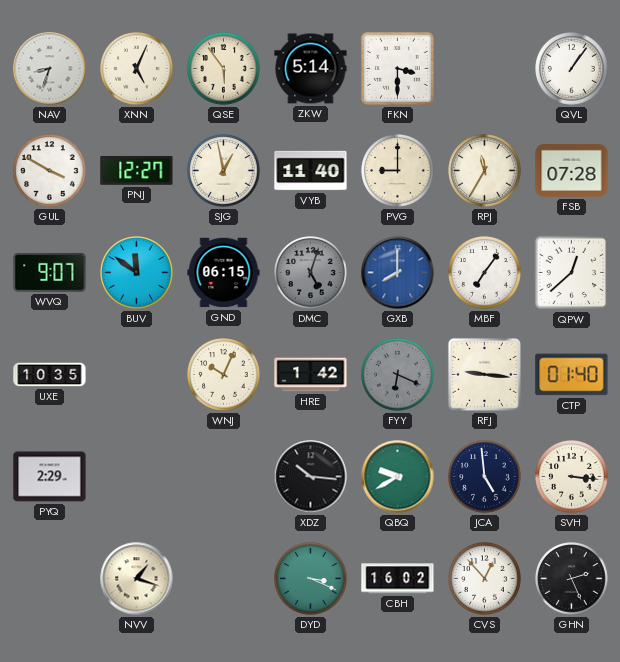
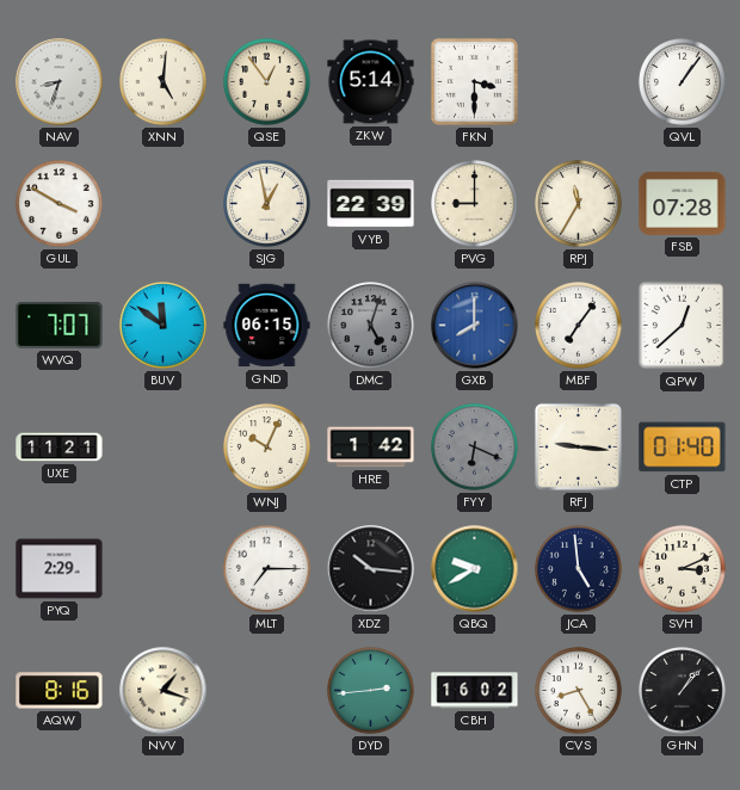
XNN: 5:04 -> 5:01
QSE: 5:54 -> 12:54
PNJ: 12:27 -> none
VYB: 11:40 -> 22:39
WVQ: 9:07 -> 7:07
UXE: 10:35 -> 11:21
MLT: none -> 7:15
SVH: 3:16 -> 3:11
AQW: none -> 8:16
DYD: 3:19 -> 2:44
CVS: 12:53 -> 8:25
GHN: 2:26 -> 1:07
